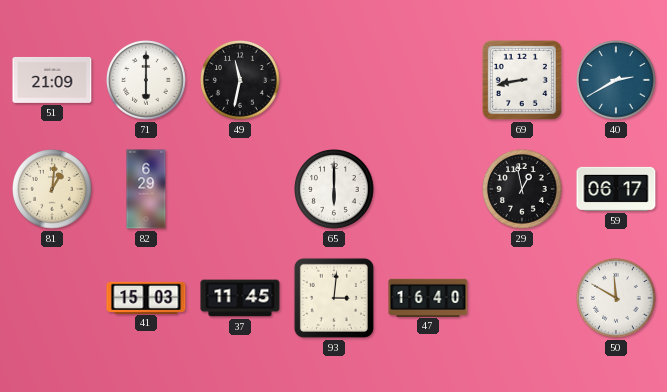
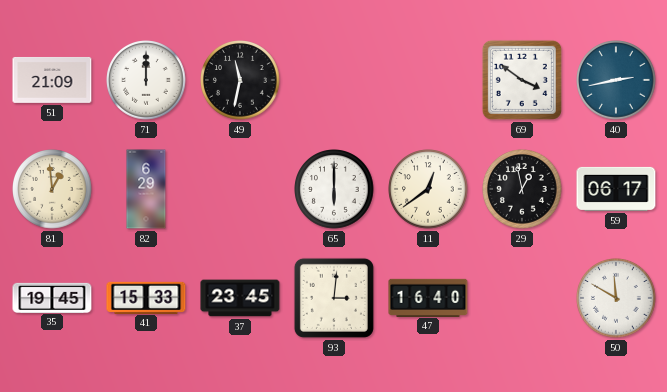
71: 6:00 -> 12:00
69: 8:43 -> 3:51
40: 2:40 -> 2:43
81: 1:01 -> 12:59
11: none -> 12:39
35: none -> 19:45
41: 15:03 -> 15:33
37: 11:45 -> 23:45
